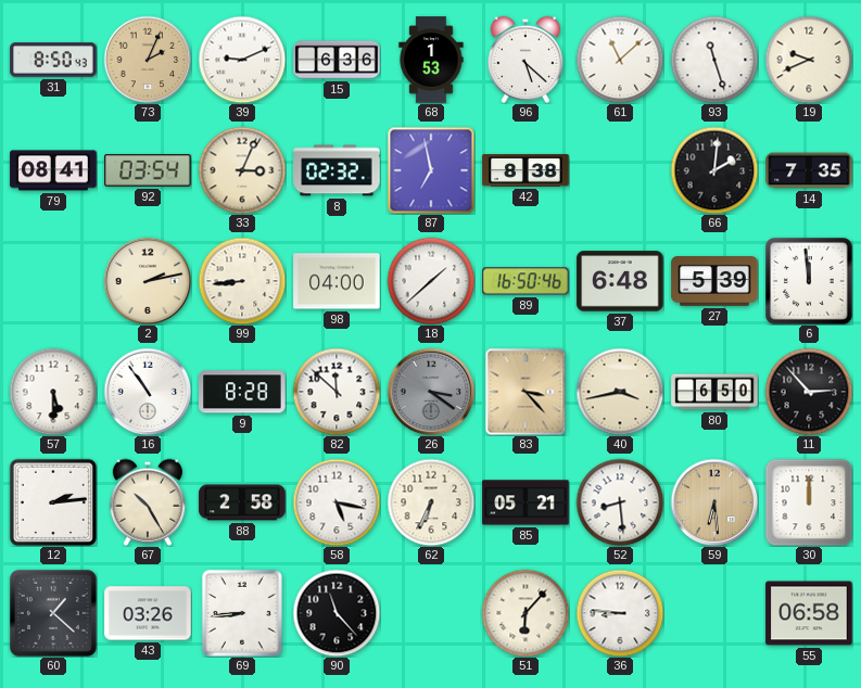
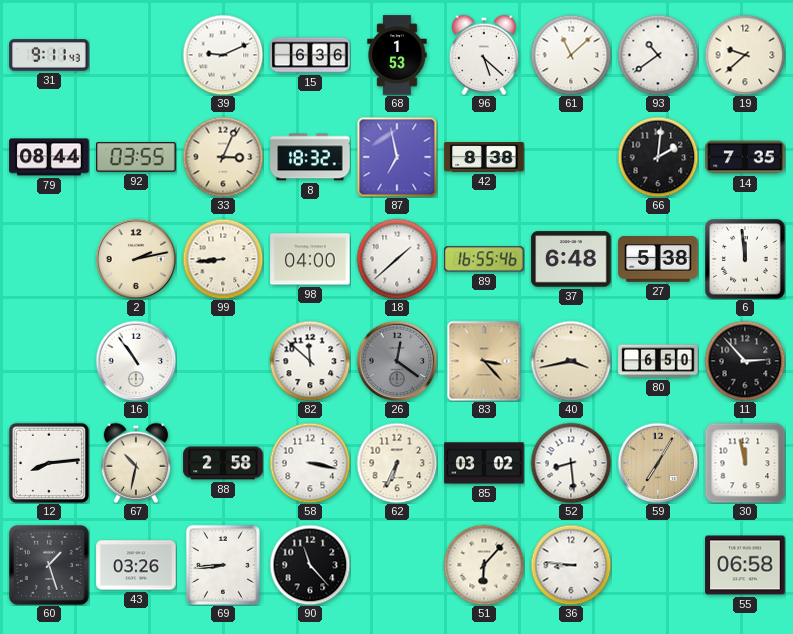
31: 8:50 -> 9:11
73: 2:04 -> none
93: 11:27 -> 10:39
19: 9:41 -> 9:38
79: 08:41 -> 08:44
92: 03:54 -> 03:55
8: 02:32 -> 18:32
89: 16:50 -> 16:55
27: 5:39 -> 5:38
57: 5:30 -> none
9: 8:28 -> none
26: 3:21 -> 12:21
12: 2:14 -> 8:14
67: 10:25 -> 10:32
58: 5:17 -> 3:17
85: 05:21 -> 03:02
59: 6:29 -> 7:05
30: 12:00 -> 11:58
60: 1:22 -> 1:27
